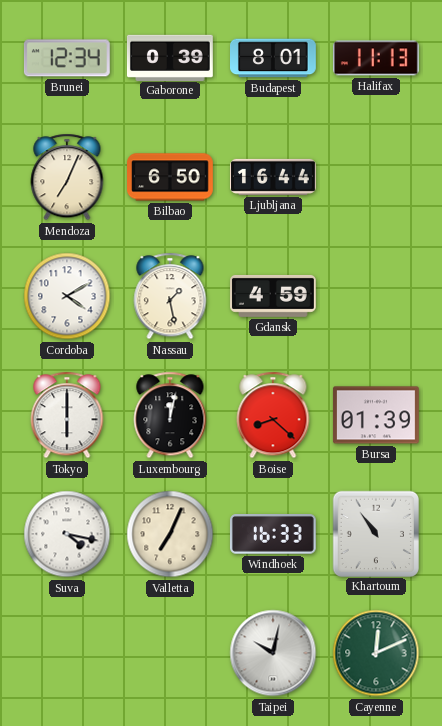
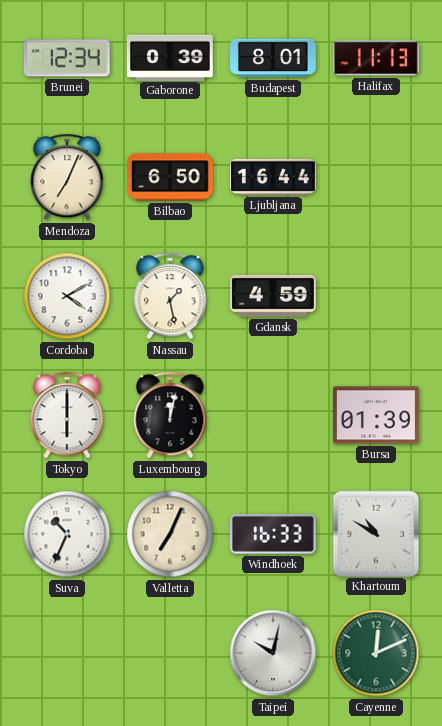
Boise: 8:22 -> none
Suva: 4:17 -> 10:34
Khartoum: 10:54 -> 10:50
